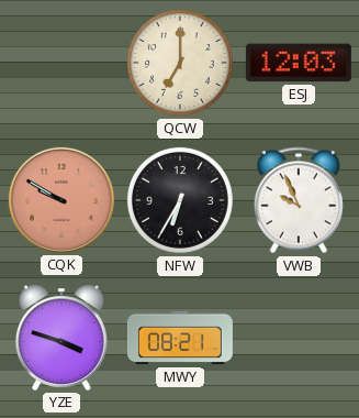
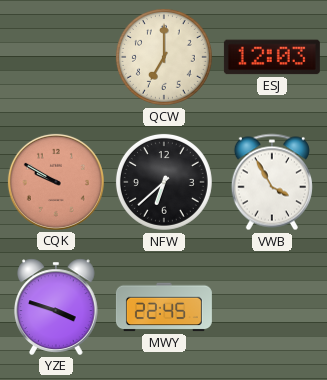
NFW: 6:35 -> 6:38
VWB: 9:56 -> 3:55
MWY: 08:21 -> 22:45
